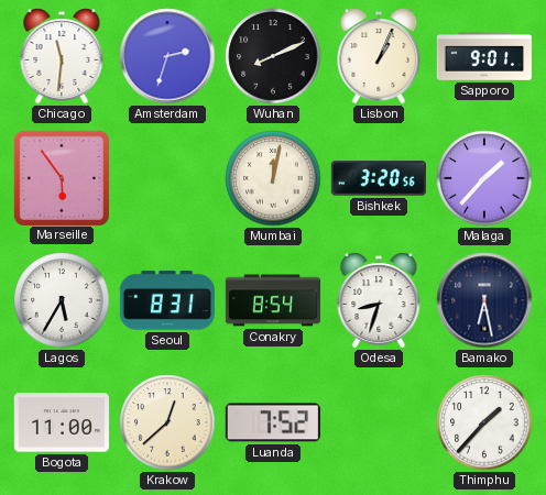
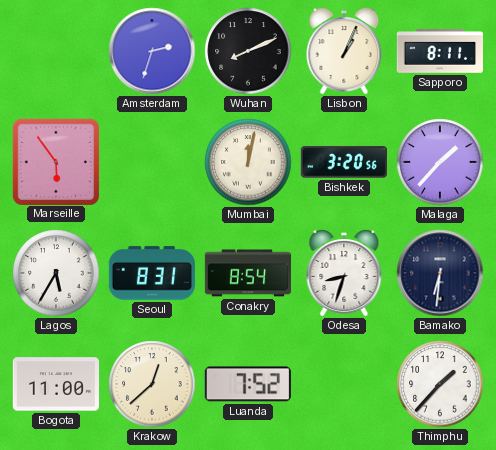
Chicago: 11:31 -> none
Sapporo: 9:01 -> 8:11
Bamako: 6:28 -> 6:31
